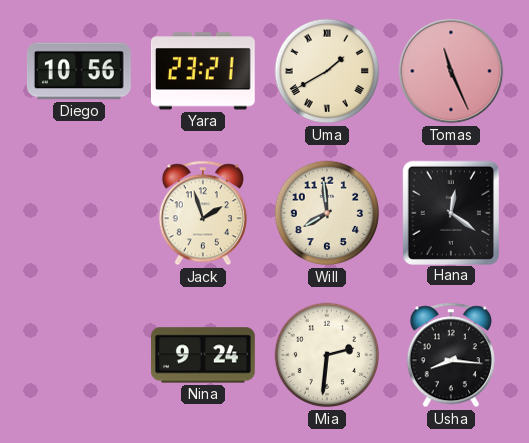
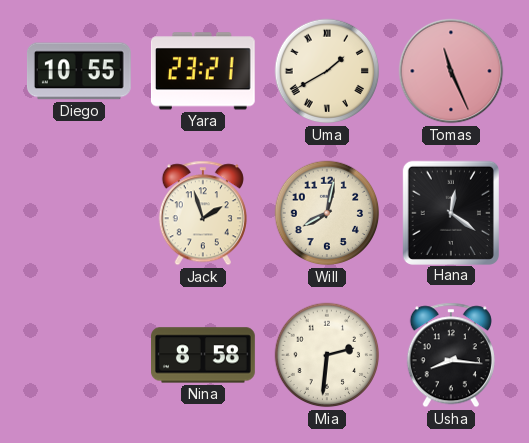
Diego: 10:56 -> 10:55
Will: 7:59 -> 8:02
Nina: 9:24 -> 8:58
